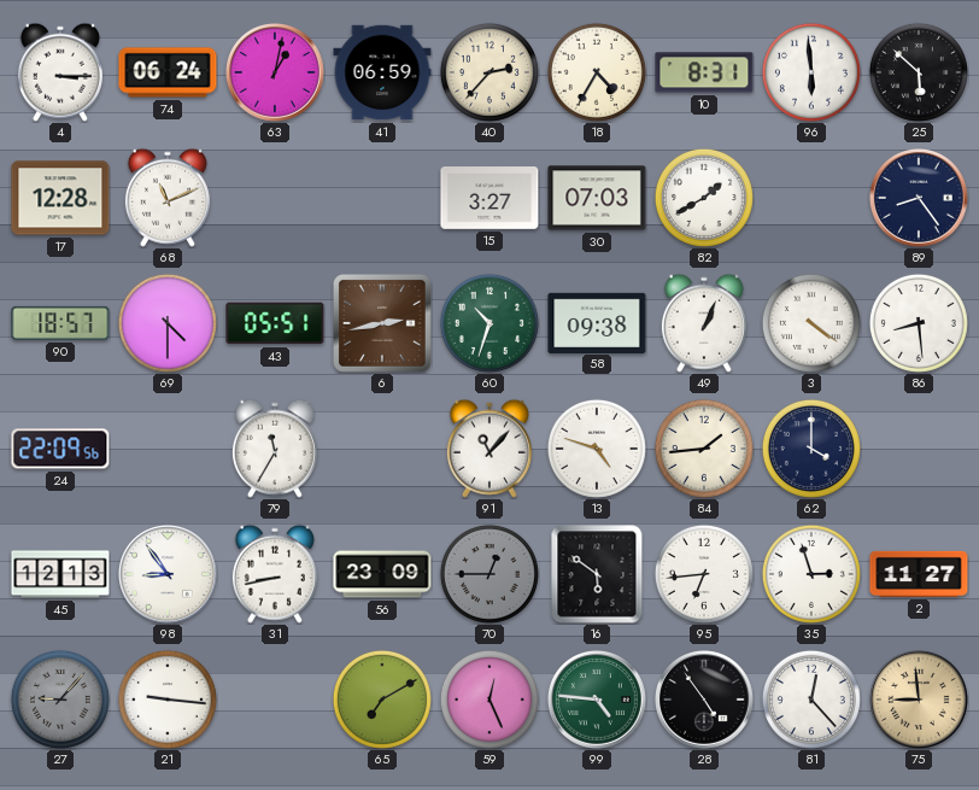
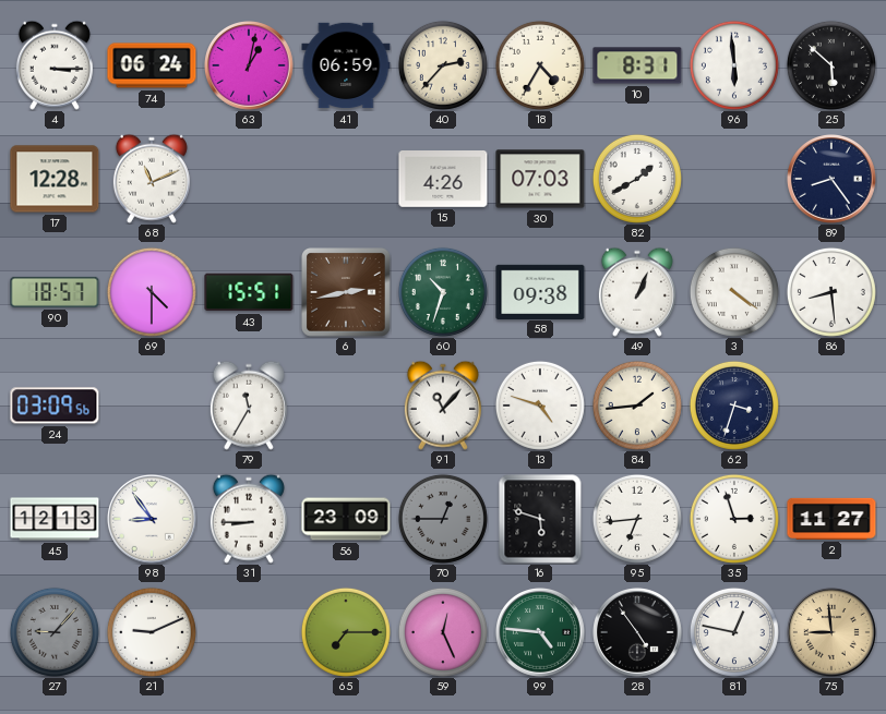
15: 3:27 -> 4:26
43: 05:51 -> 15:51
24: 22:09 -> 03:09
62: 4:00 -> 3:33
31: 8:43 -> 8:45
16: 5:51 -> 5:48
21: 9:16 -> 9:11
65: 7:10 -> 7:15
81: 12:23 -> 12:47
